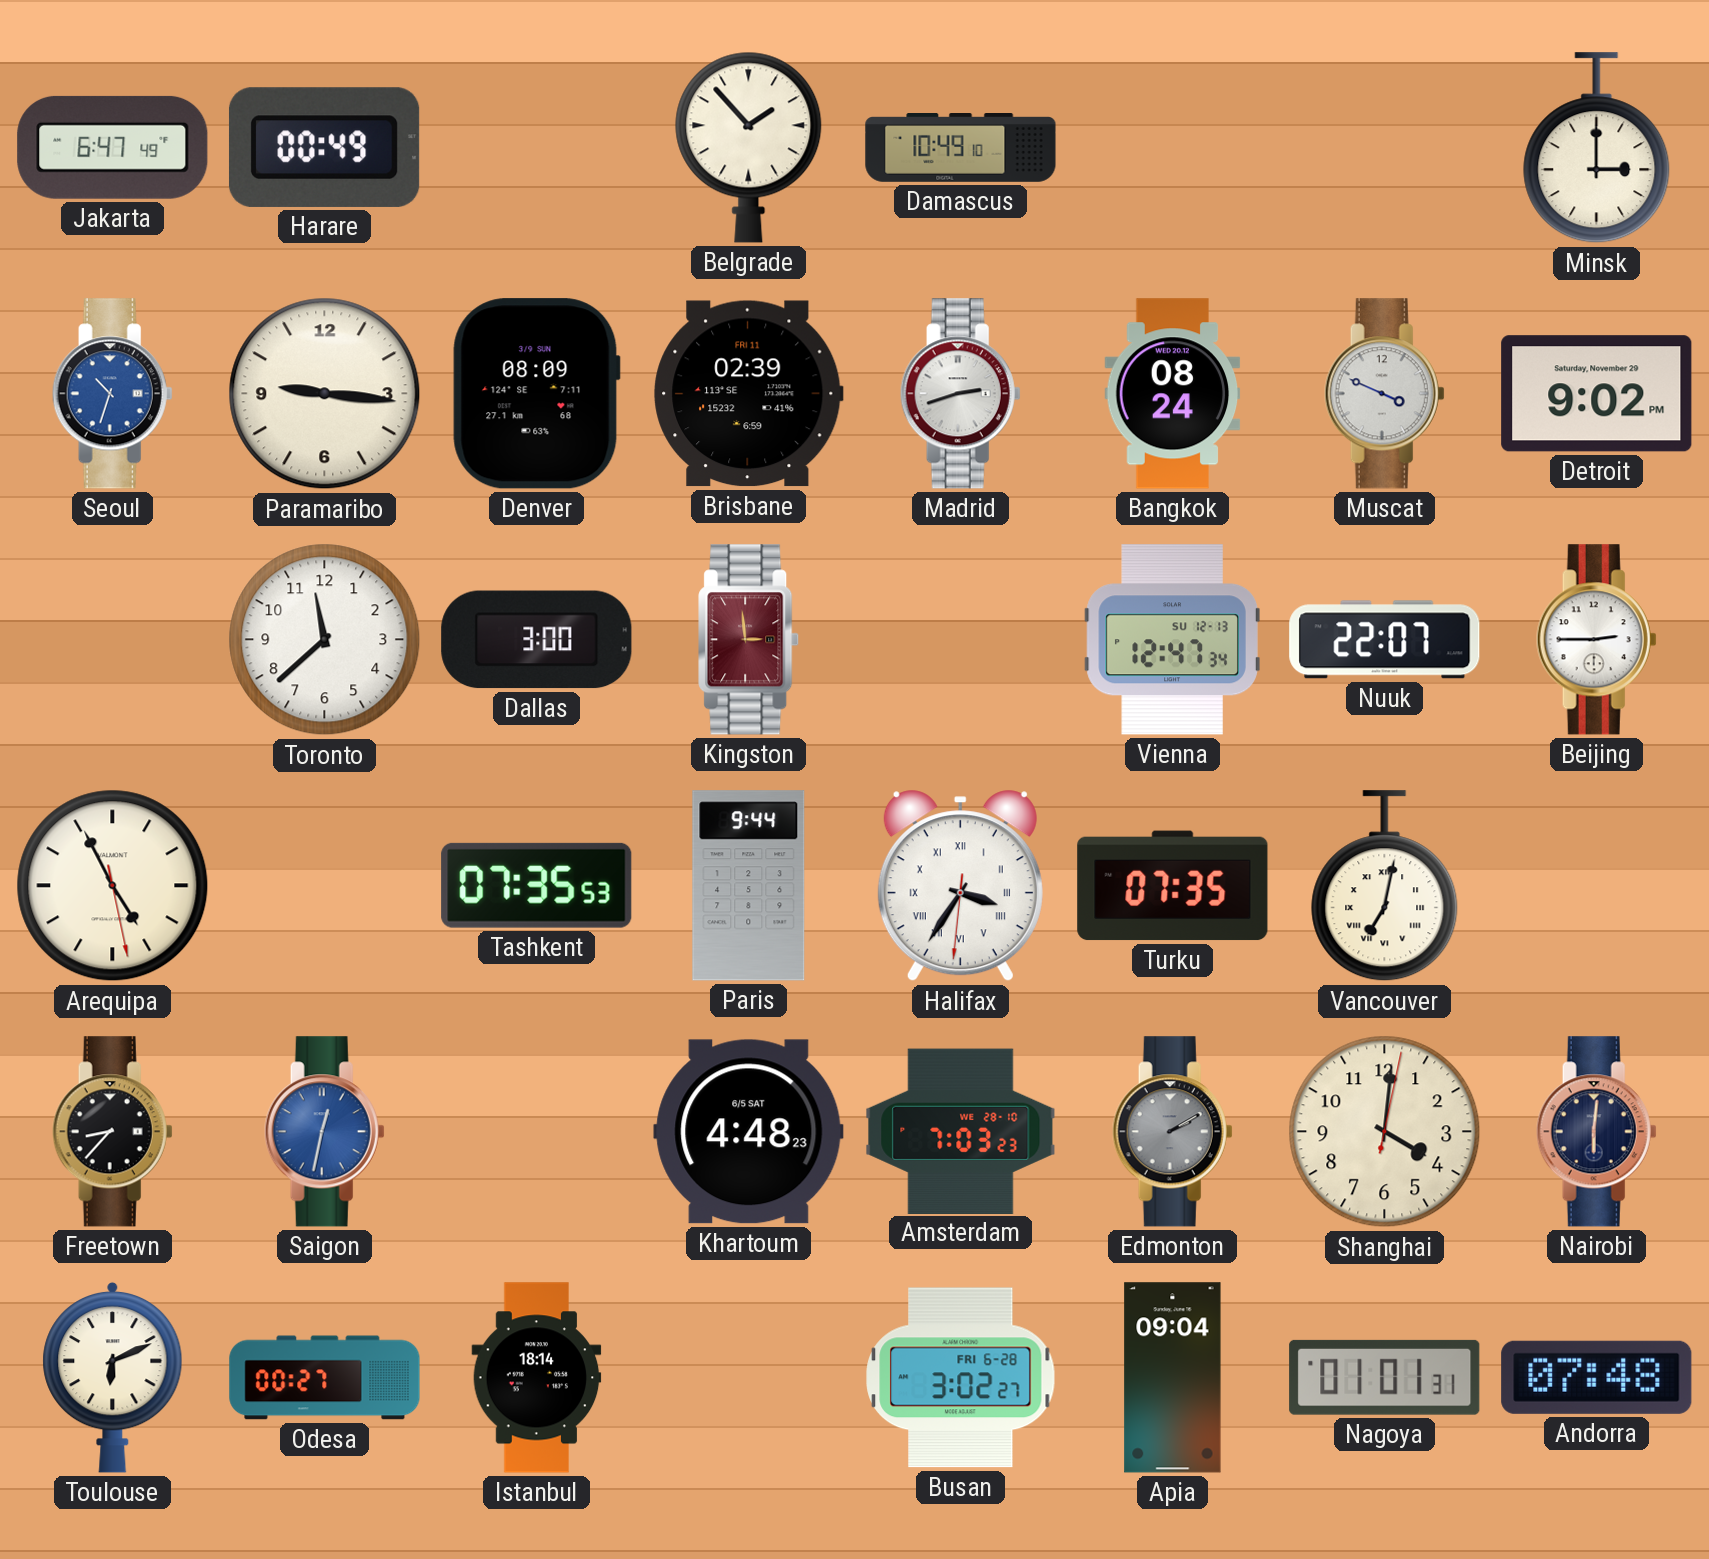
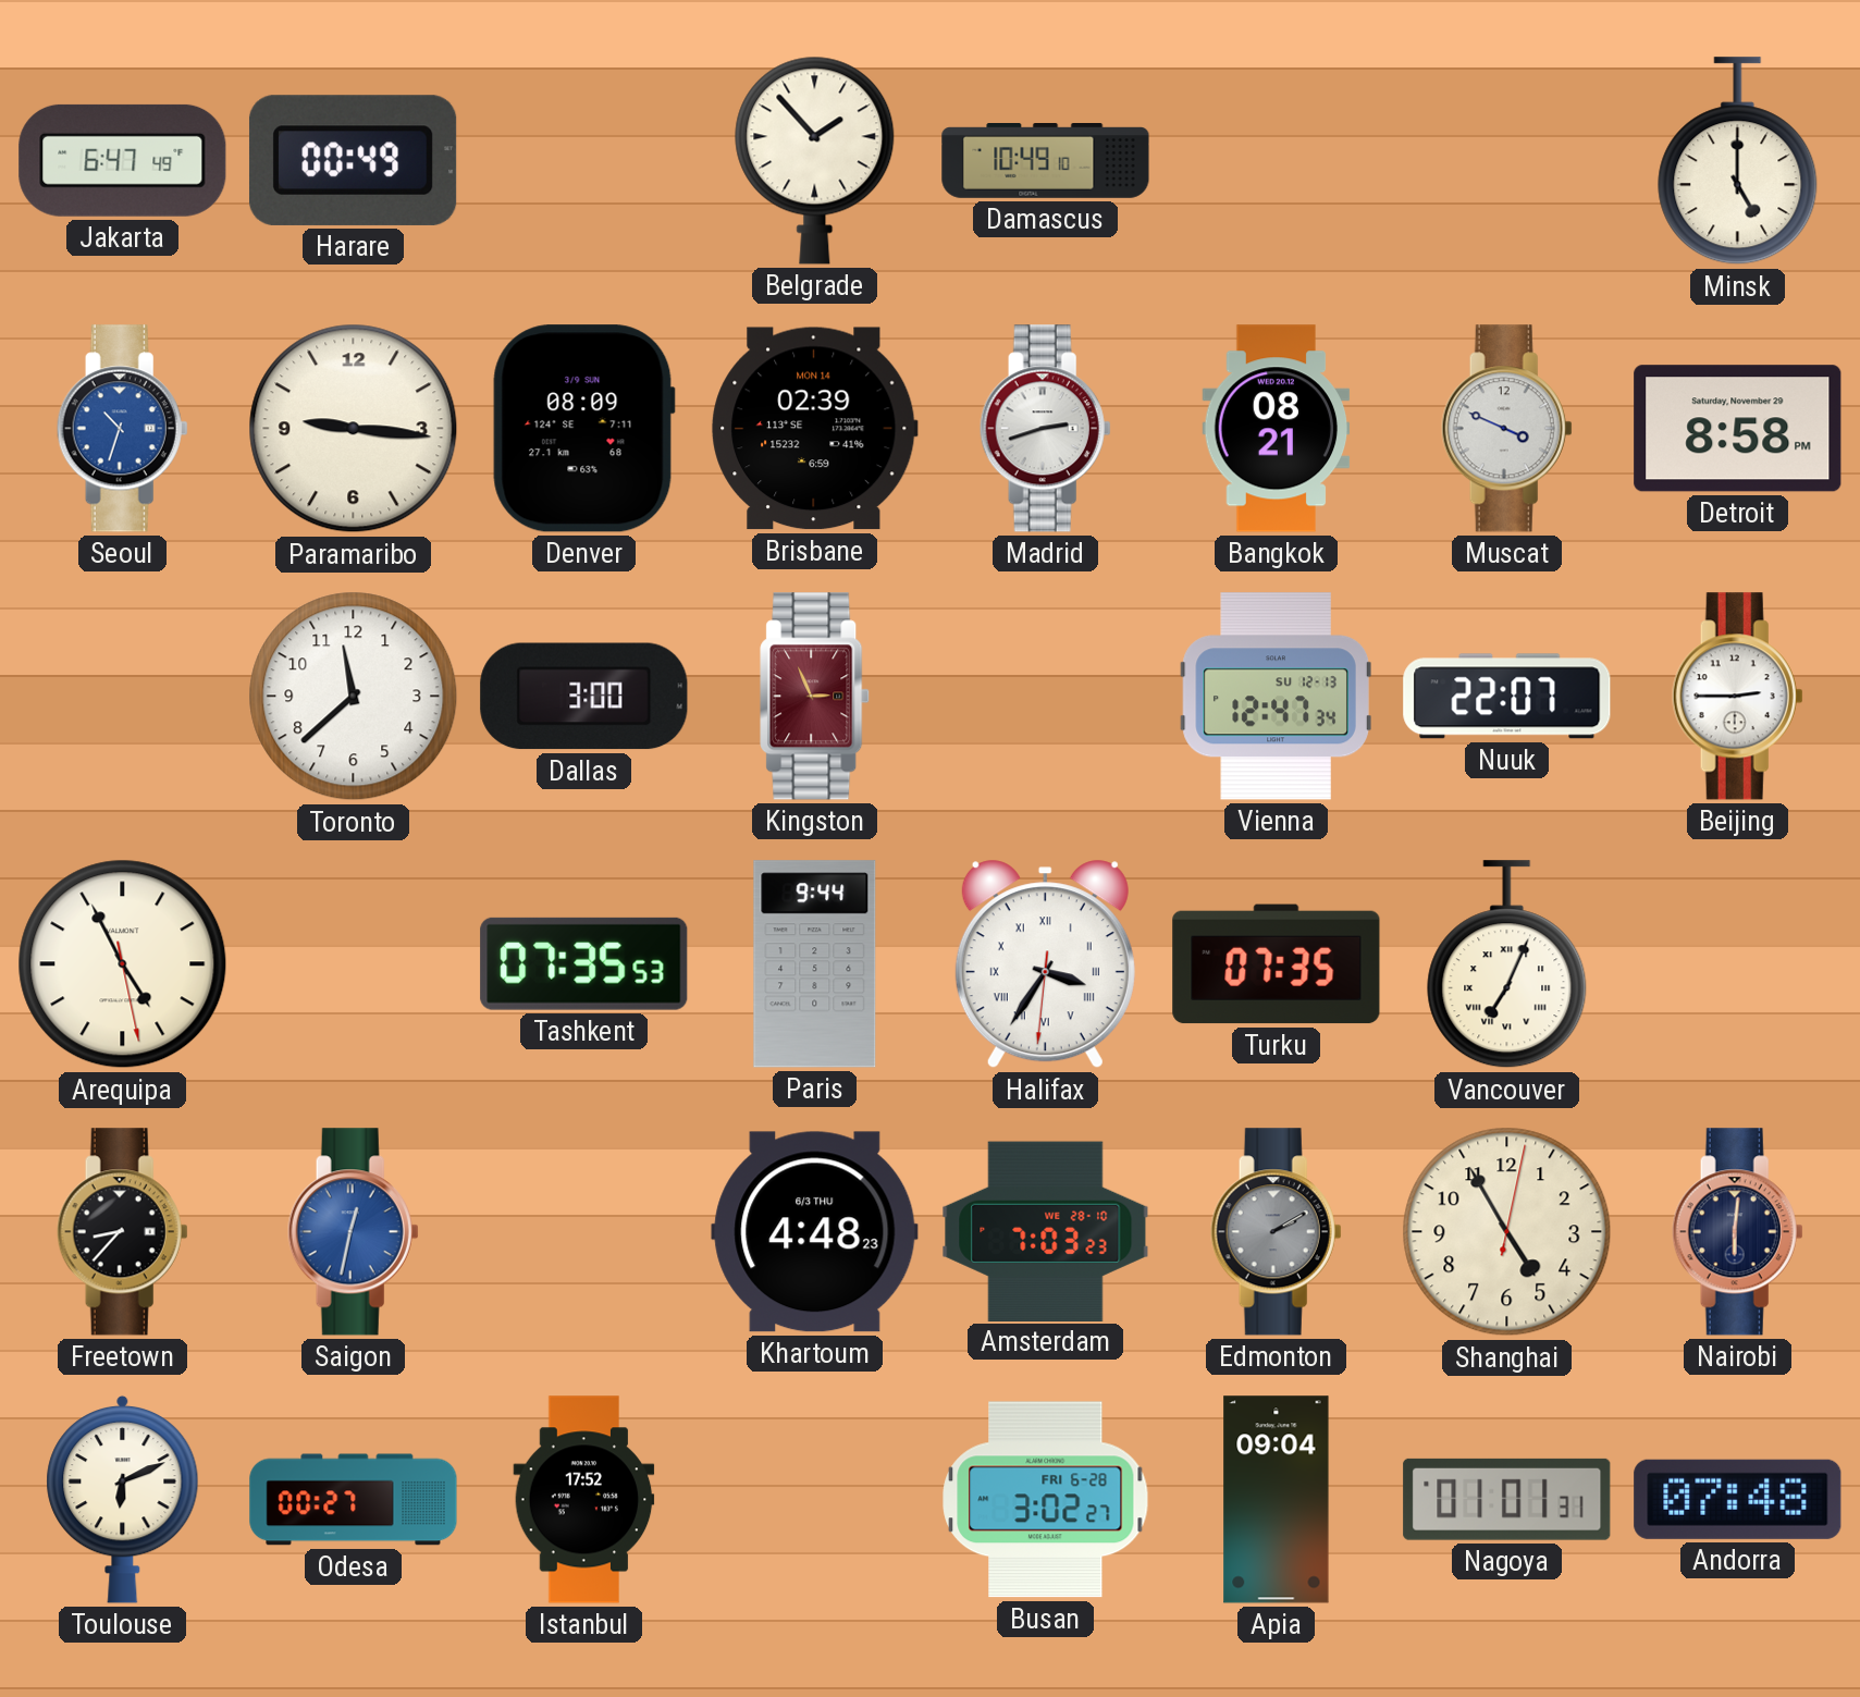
Minsk: 3:00 -> 5:00
Brisbane date: FRI 11 -> MON 14
Bangkok: 08:24 -> 08:21
Detroit: 9:02 -> 8:58
Kingston: 2:59 -> 2:56
Vancouver: 7:02 -> 7:04
Khartoum date: 6/5 SAT -> 6/3 THU
Shanghai: 4:01 -> 4:55
Istanbul: 18:14 -> 17:52
